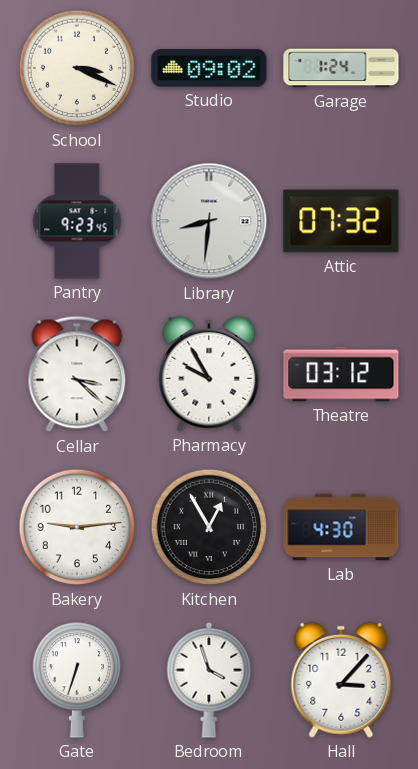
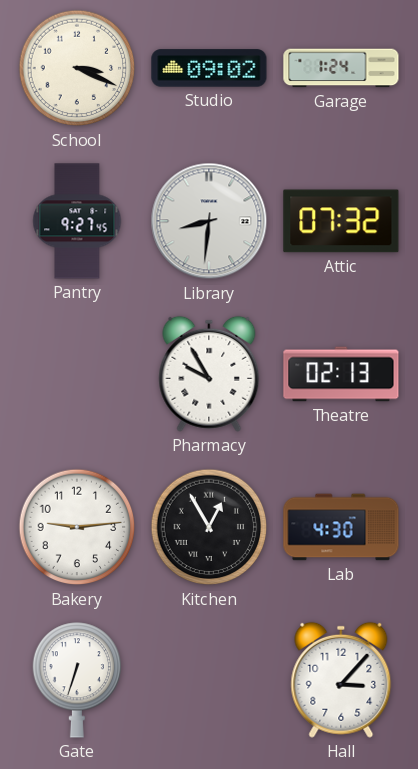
Pantry: 9:23 -> 9:27
Cellar: 3:22 -> none
Theatre: 03:12 -> 02:13
Bedroom: 3:57 -> none
